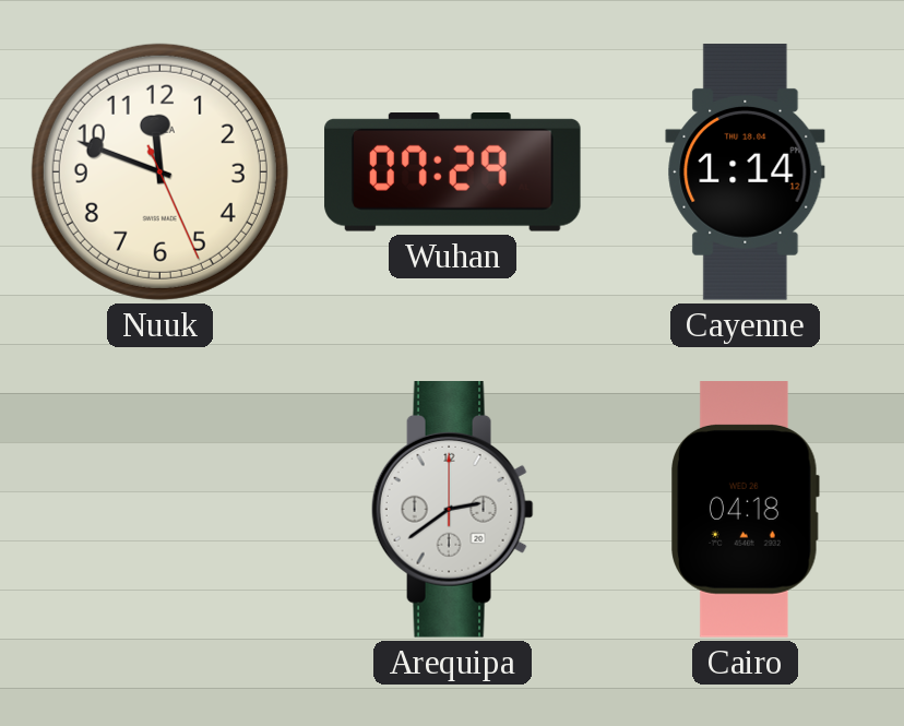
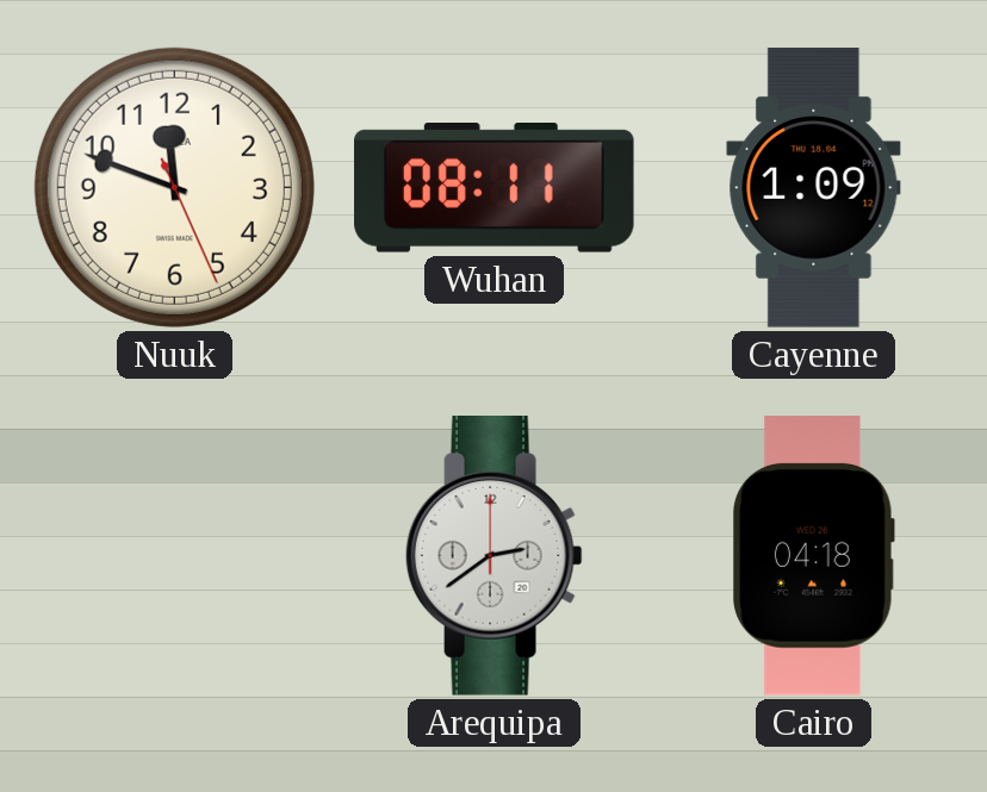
Wuhan: 07:29 -> 08:11
Cayenne: 1:14 -> 1:09
